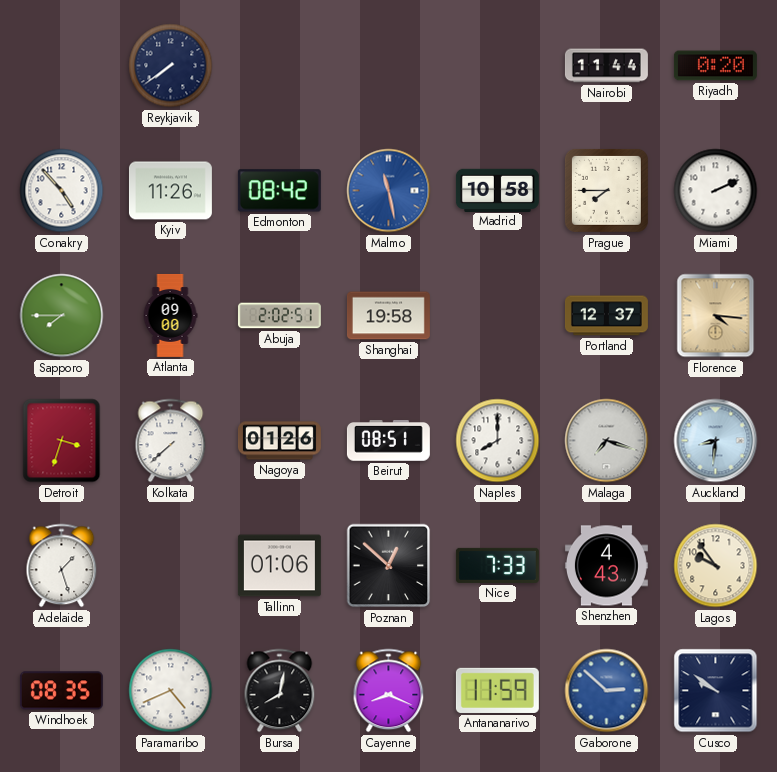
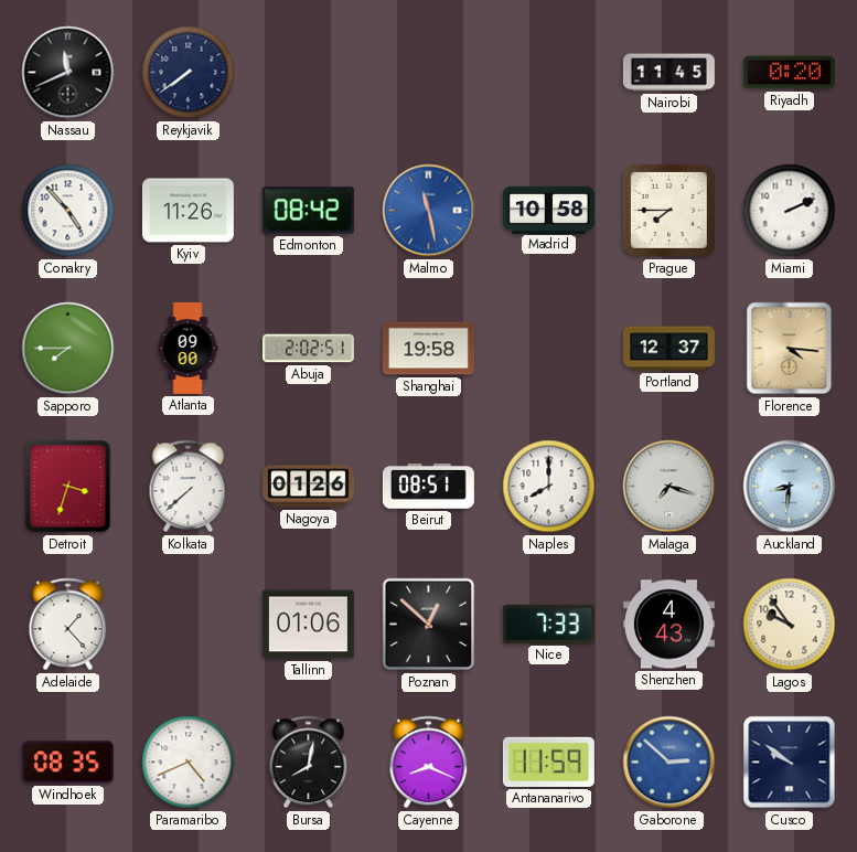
Nassau: none -> 11:41
Nairobi: 11:44 -> 11:45
Adelaide: 1:27 -> 1:23
